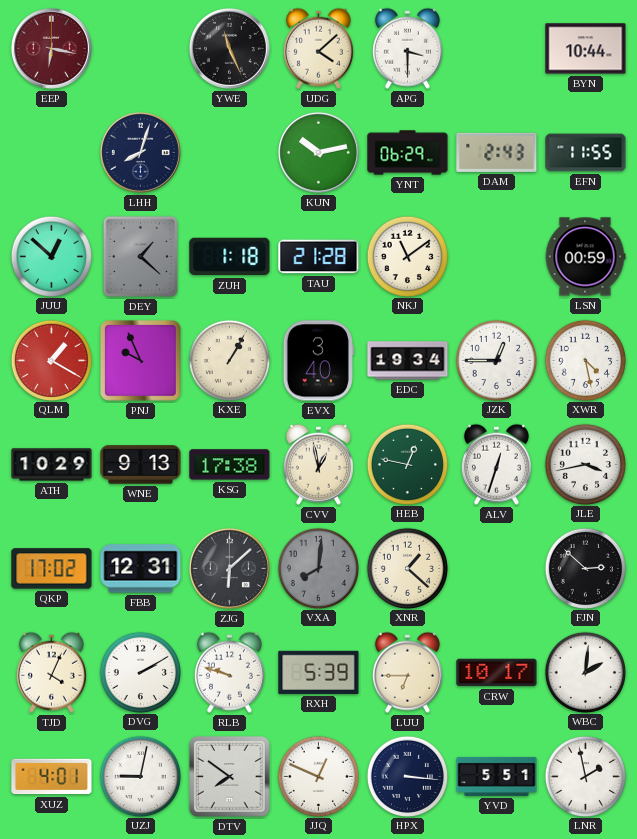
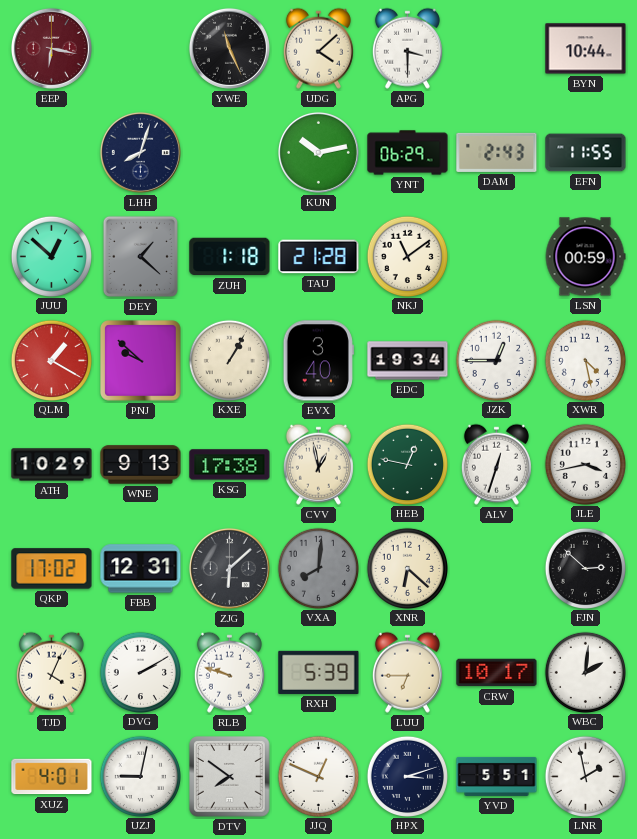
PNJ: 9:56 -> 9:52
XNR: 1:22 -> 6:22
HPX: 3:16 -> 3:12
